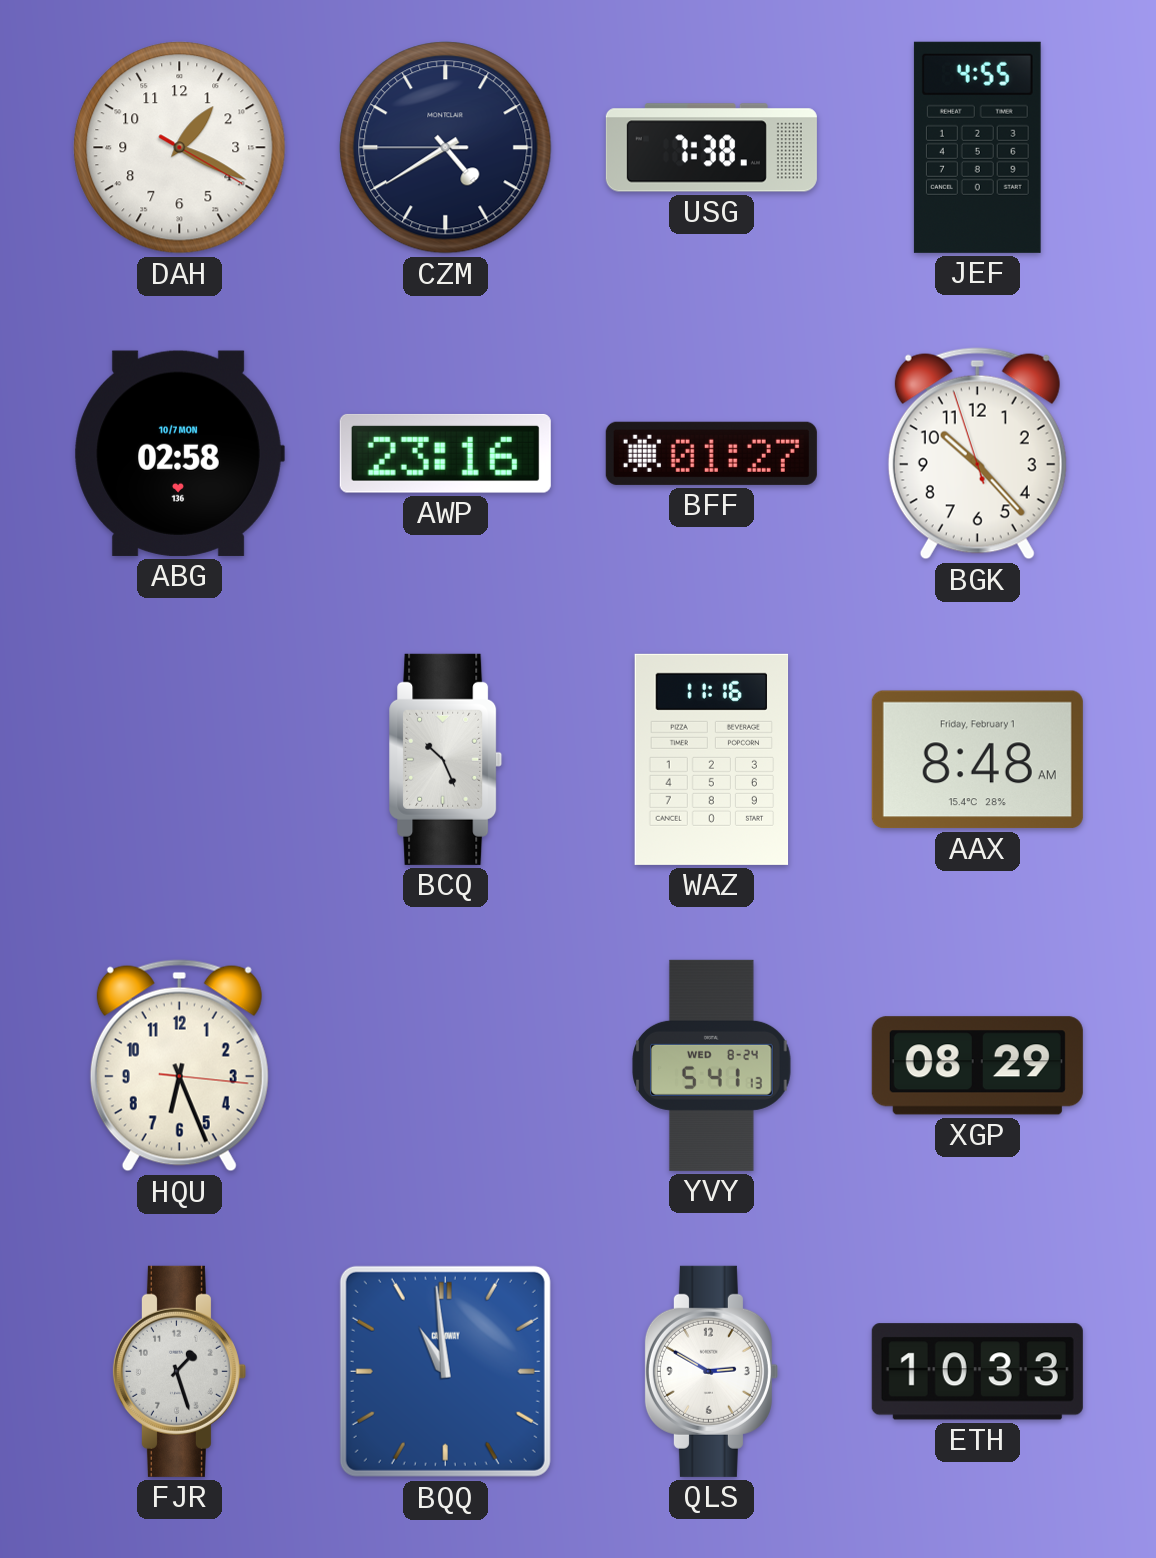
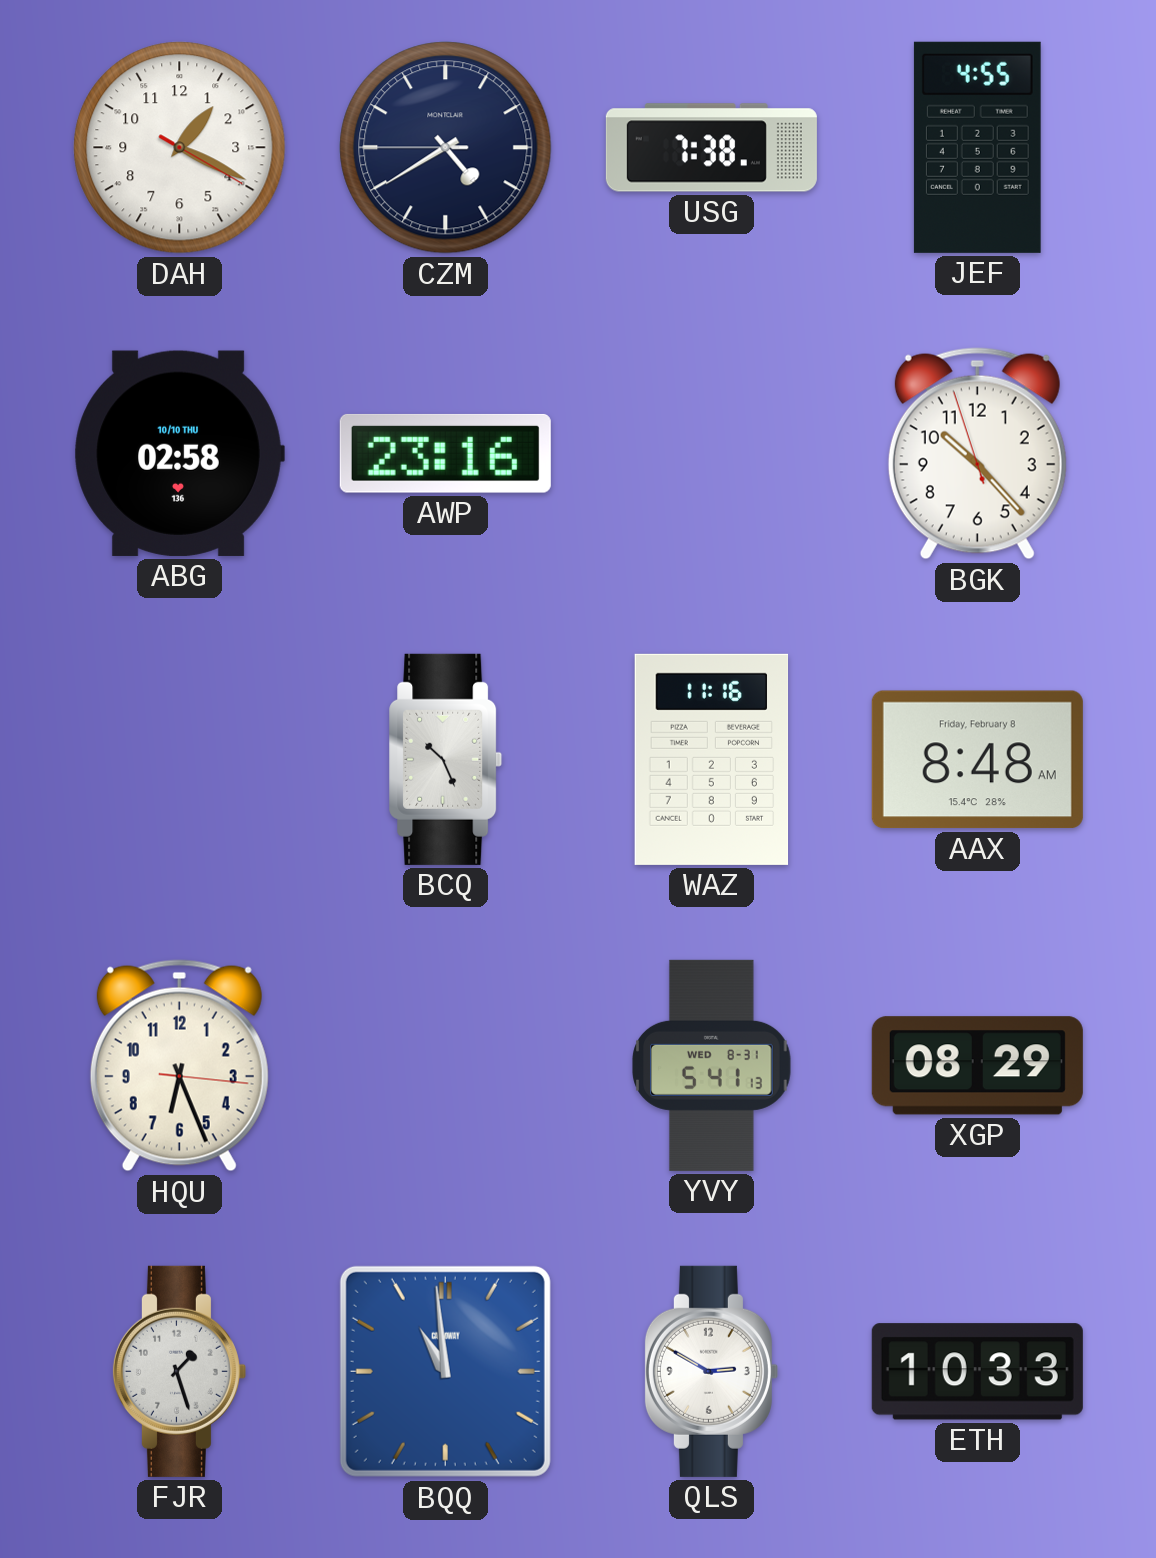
ABG date: 10/7 MON -> 10/10 THU
BFF: 01:27 -> none
AAX date: Friday, February 1 -> Friday, February 8
YVY date: WED 8-24 -> WED 8-31
